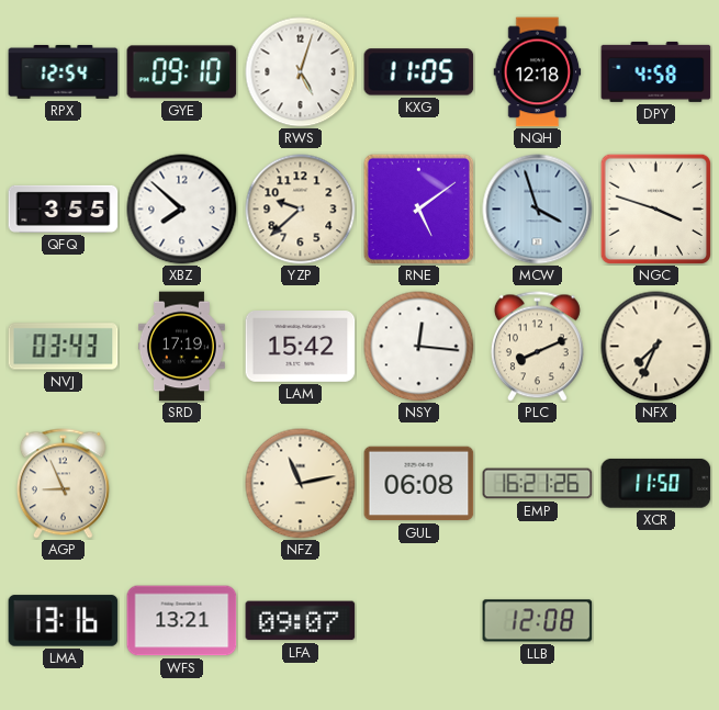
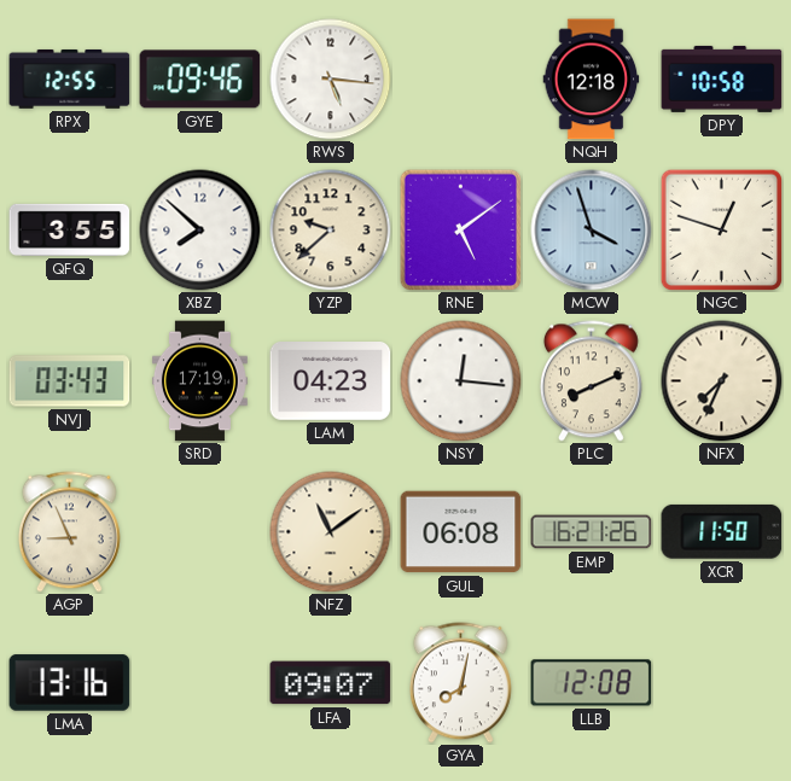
RPX: 12:54 -> 12:55
GYE: 09:10 -> 09:46
RWS: 5:03 -> 5:16
KXG: 11:05 -> none
DPY: 4:58 -> 10:58
NGC: 3:48 -> 12:48
LAM: 15:42 -> 04:23
NFZ: 11:13 -> 11:09
WFS: 13:21 -> none
GYA: none -> 8:02
